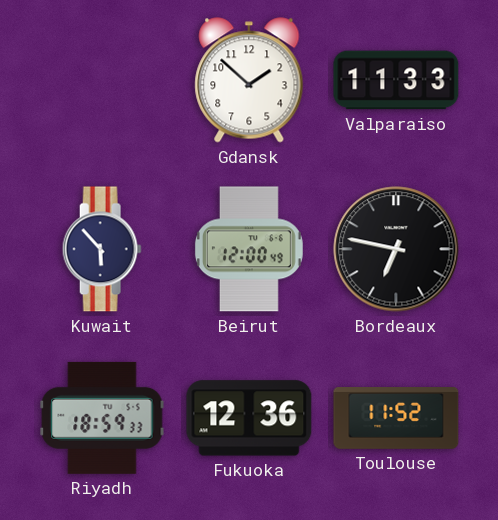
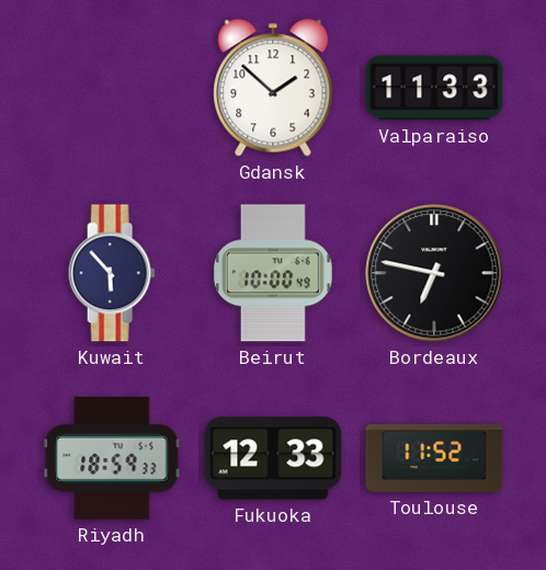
Beirut: 12:00 -> 10:00
Fukuoka: 12:36 -> 12:33
